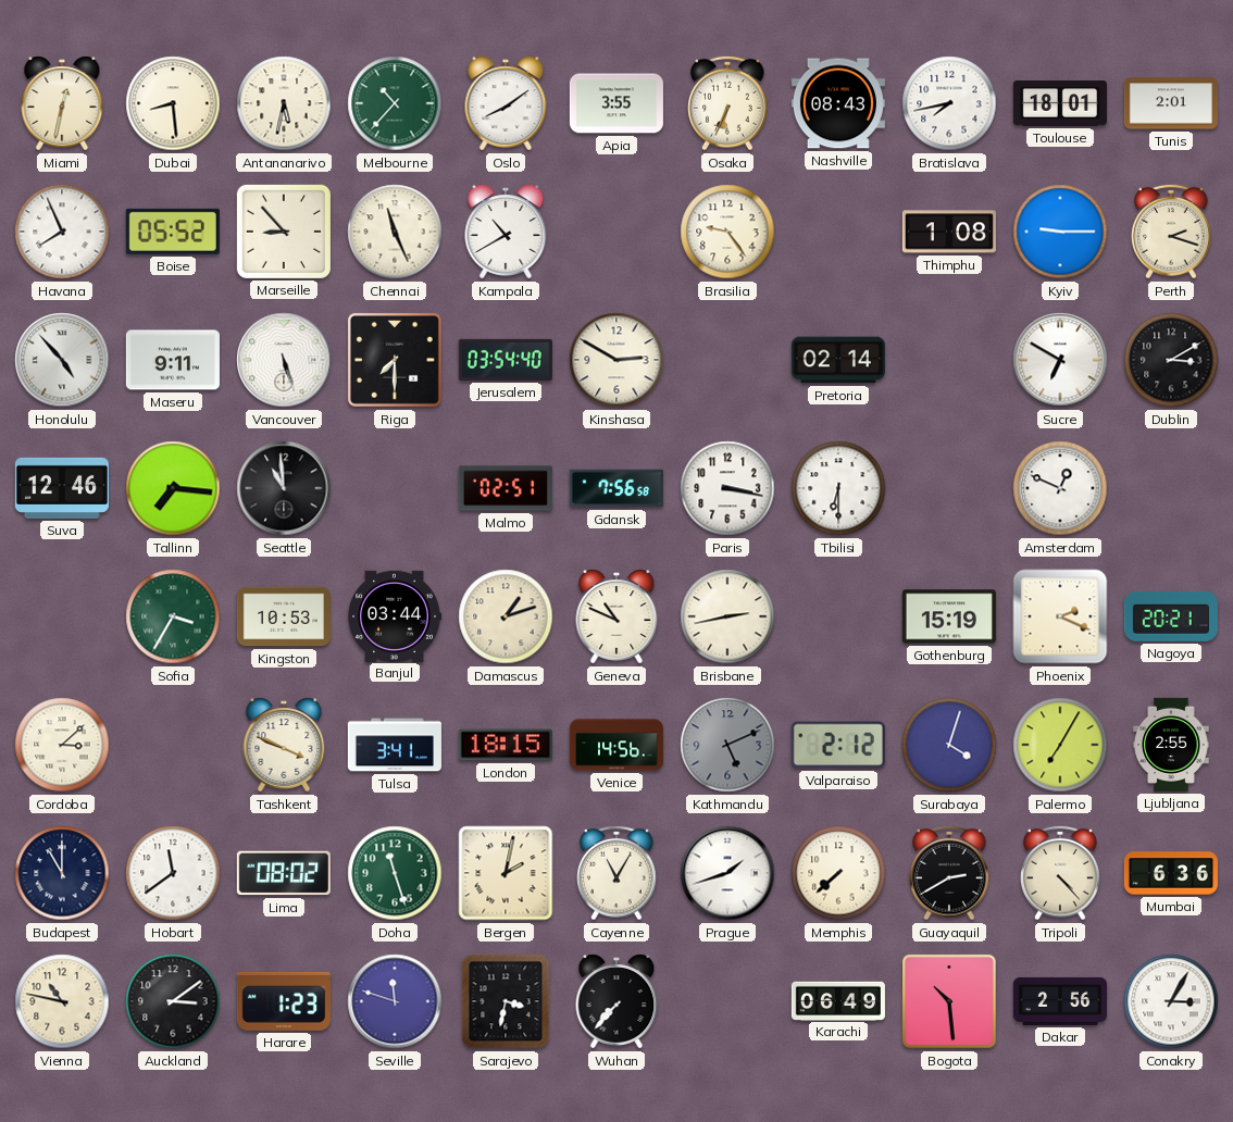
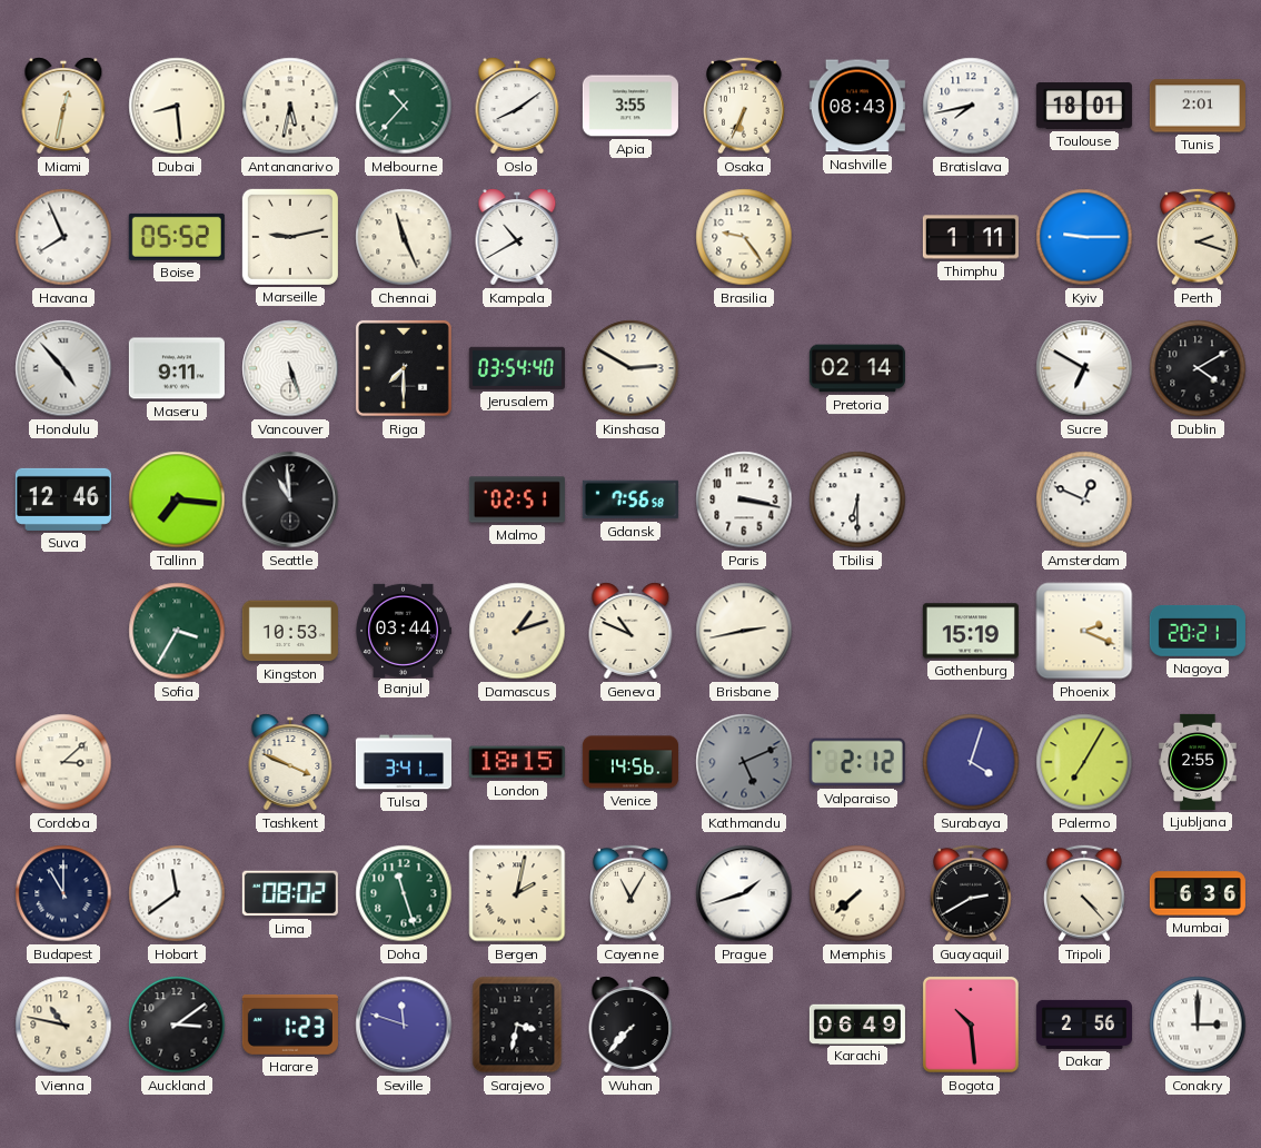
Marseille: 8:53 -> 9:13
Thimphu: 1:08 -> 1:11
Dublin: 3:10 -> 4:10
Conakry: 3:05 -> 3:00
